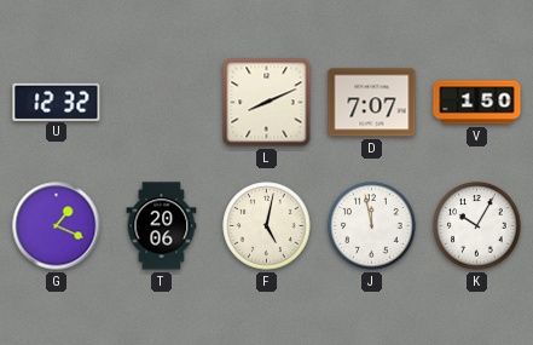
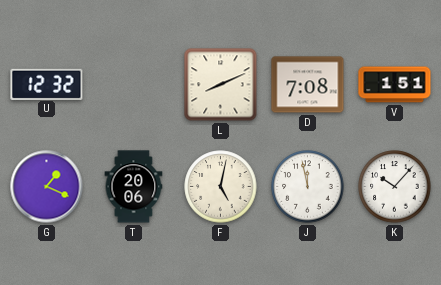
D: 7:07 -> 7:08
V: 1:50 -> 1:51
K: 10:05 -> 10:07
